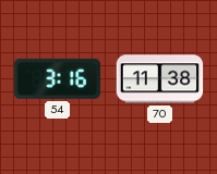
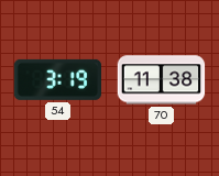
54: 3:16 -> 3:19
